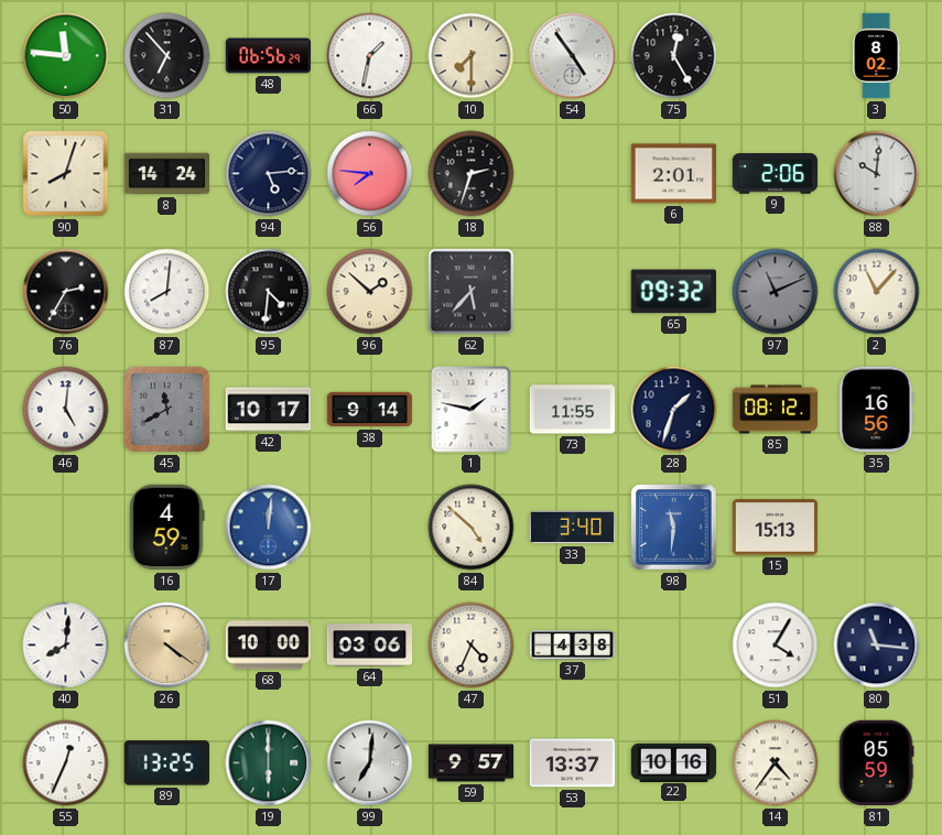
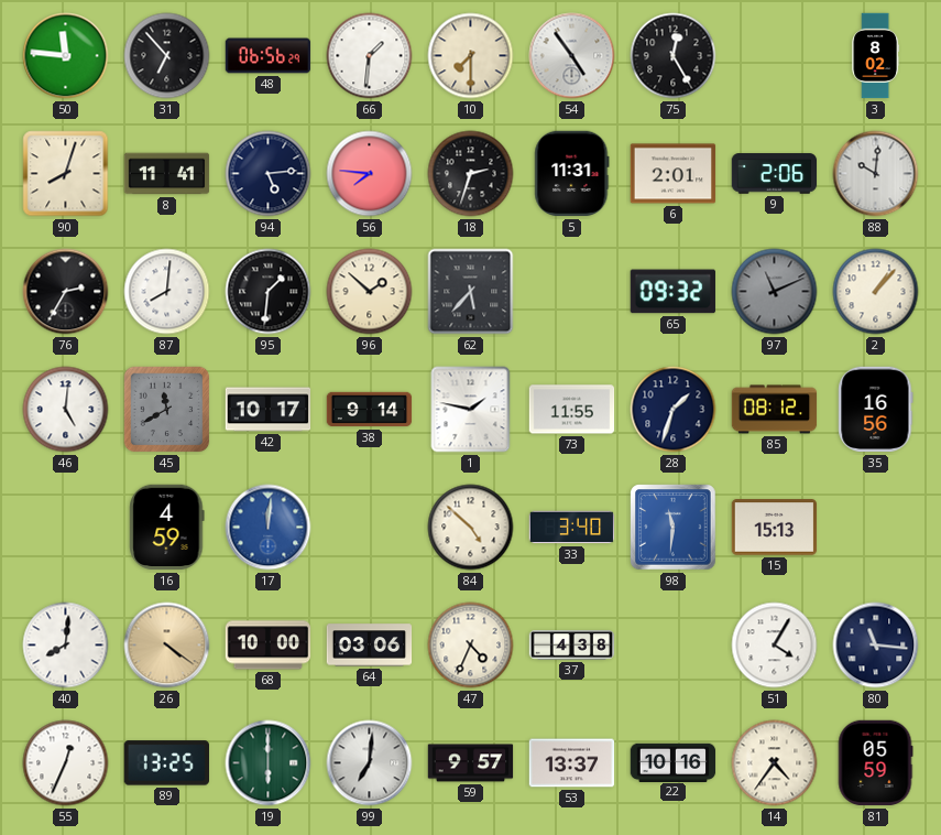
66: 1:32 -> 1:31
8: 14:24 -> 11:41
5: none -> 11:31
95: 4:31 -> 1:31
2: 11:07 -> 1:07
